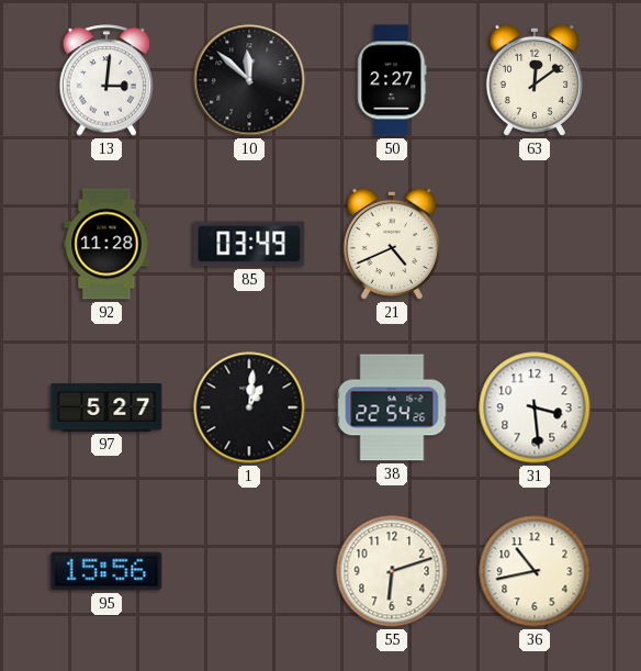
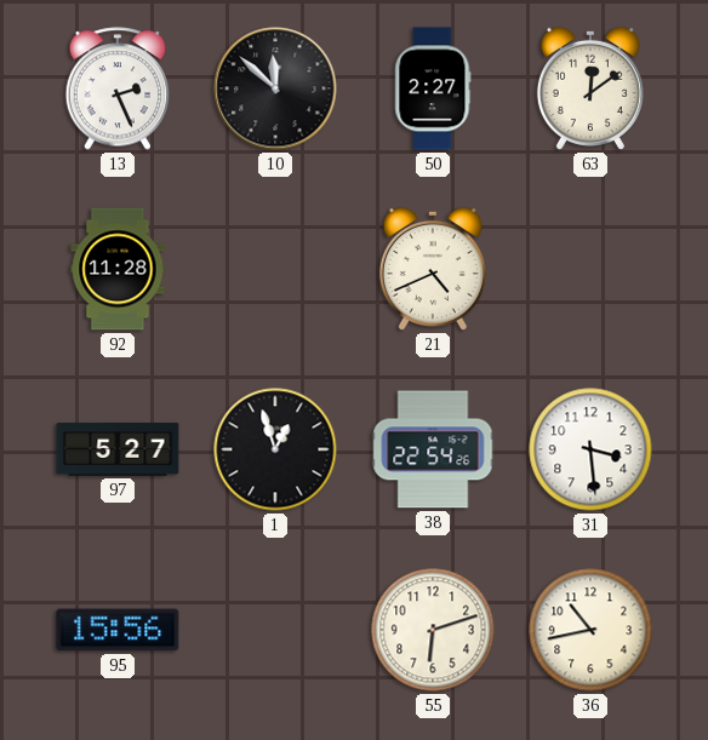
13: 3:01 -> 2:26
85: 03:49 -> none
1: 1:01 -> 12:57
